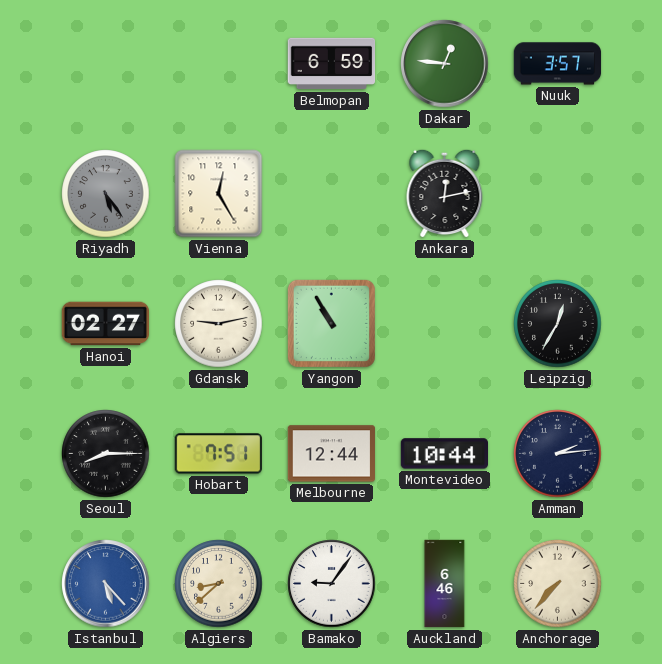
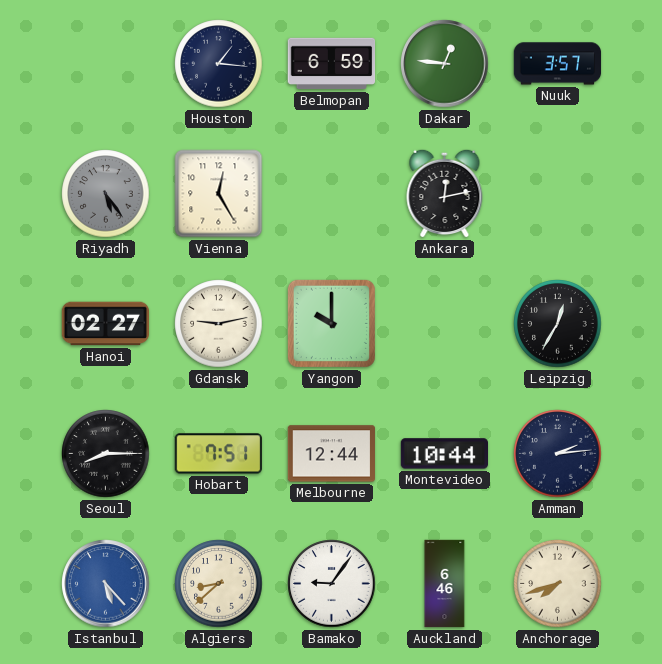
Houston: none -> 1:16
Yangon: 10:55 -> 10:00
Anchorage: 7:37 -> 7:42
